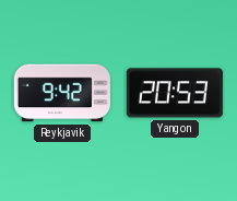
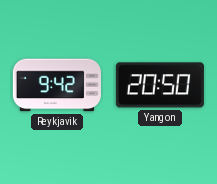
Yangon: 20:53 -> 20:50
